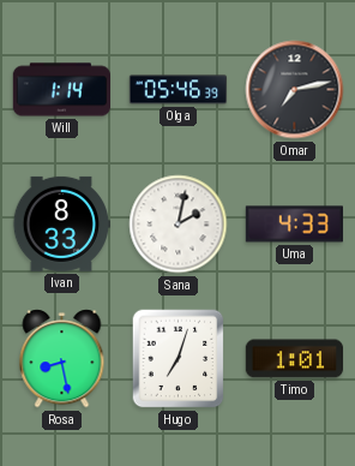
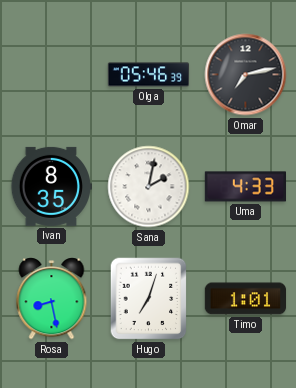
Will: 1:14 -> none
Ivan: 8:33 -> 8:35
